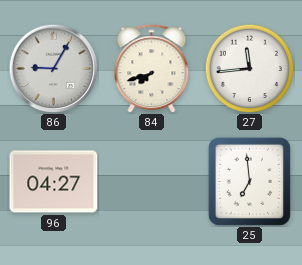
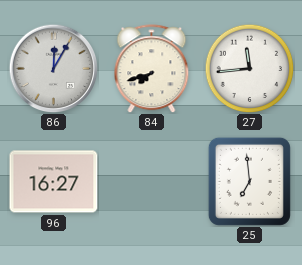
86: 9:05 -> 12:05
96: 04:27 -> 16:27
